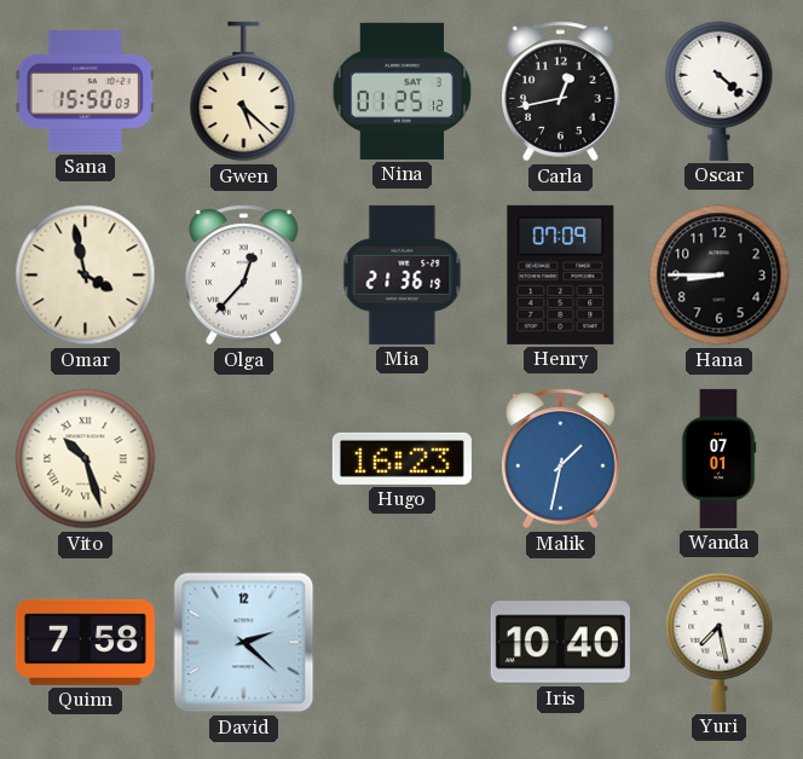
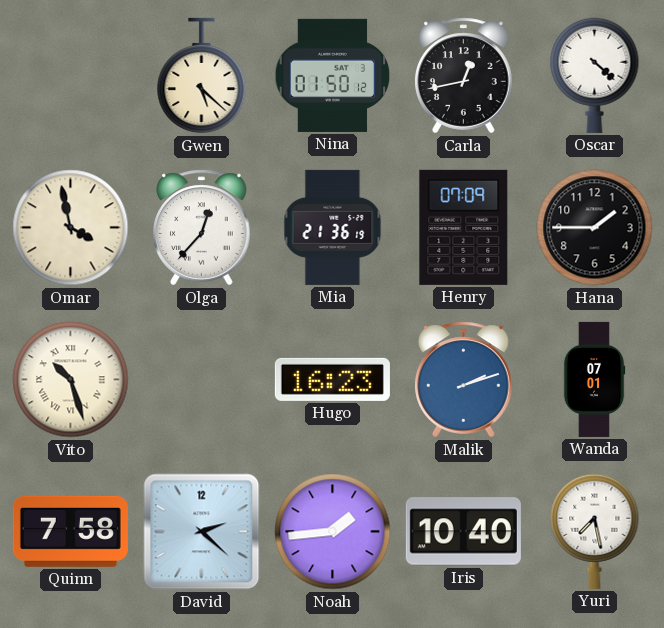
Sana: 15:50 -> none
Nina: 01:25 -> 01:50
Hana: 8:45 -> 1:45
Malik: 1:32 -> 2:12
Noah: none -> 1:44
